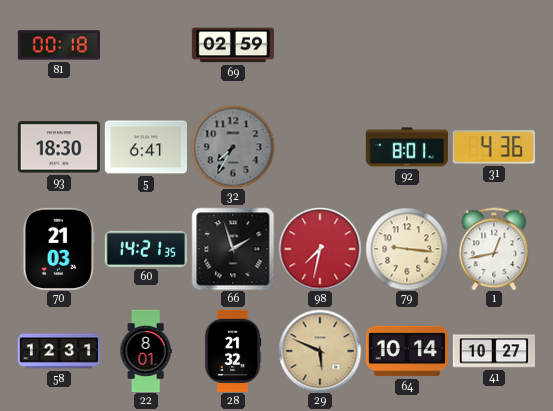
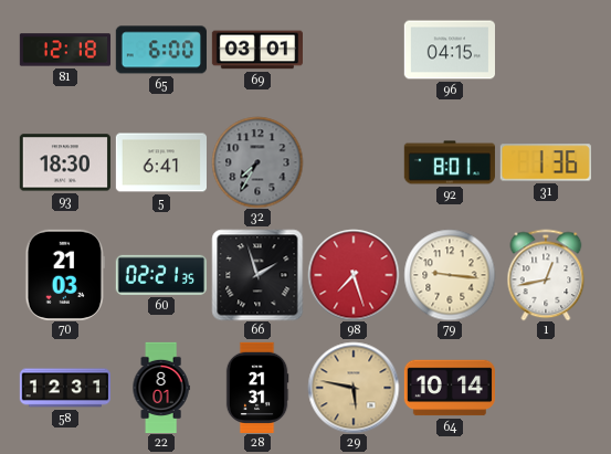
81: 00:18 -> 12:18
65: none -> 6:00
69: 02:59 -> 03:01
96: none -> 04:15
31: 4:36 -> 1:36
60: 14:21 -> 02:21
98: 7:32 -> 7:27
28: 21:32 -> 21:31
29: 5:49 -> 5:47
41: 10:27 -> none
